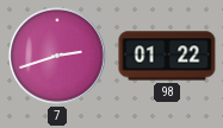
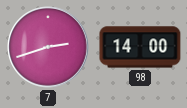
98: 01:22 -> 14:00
